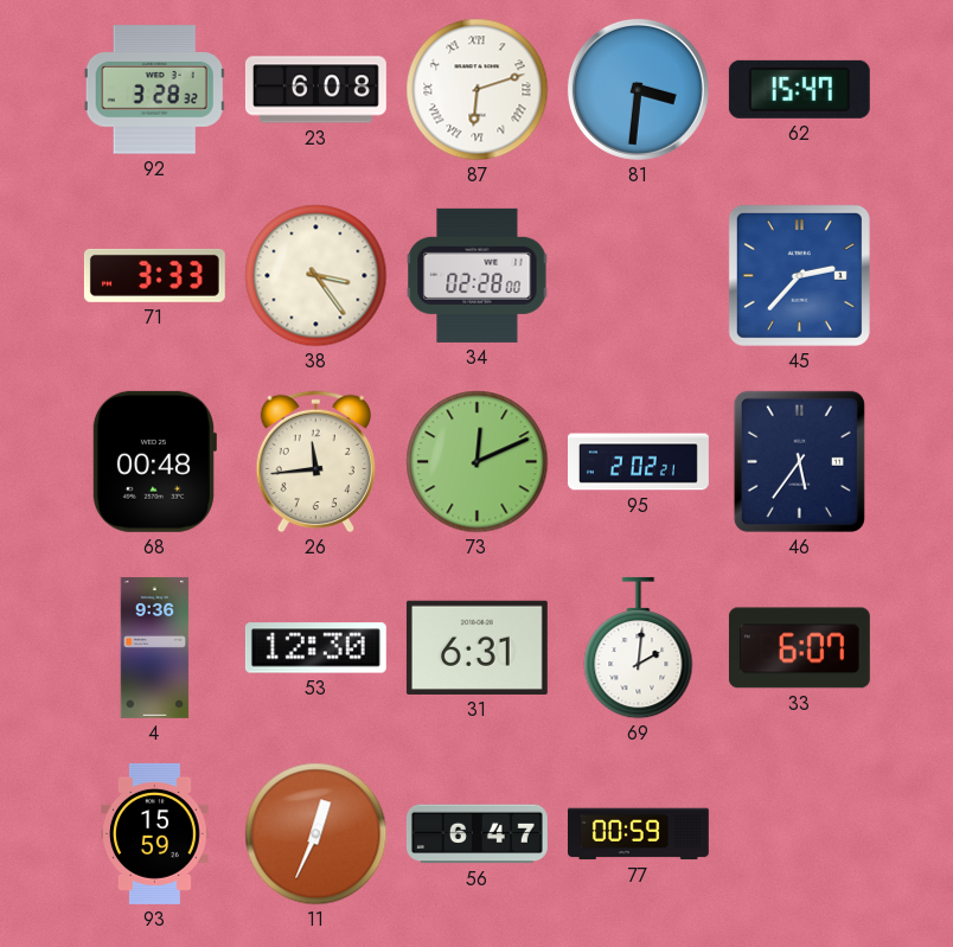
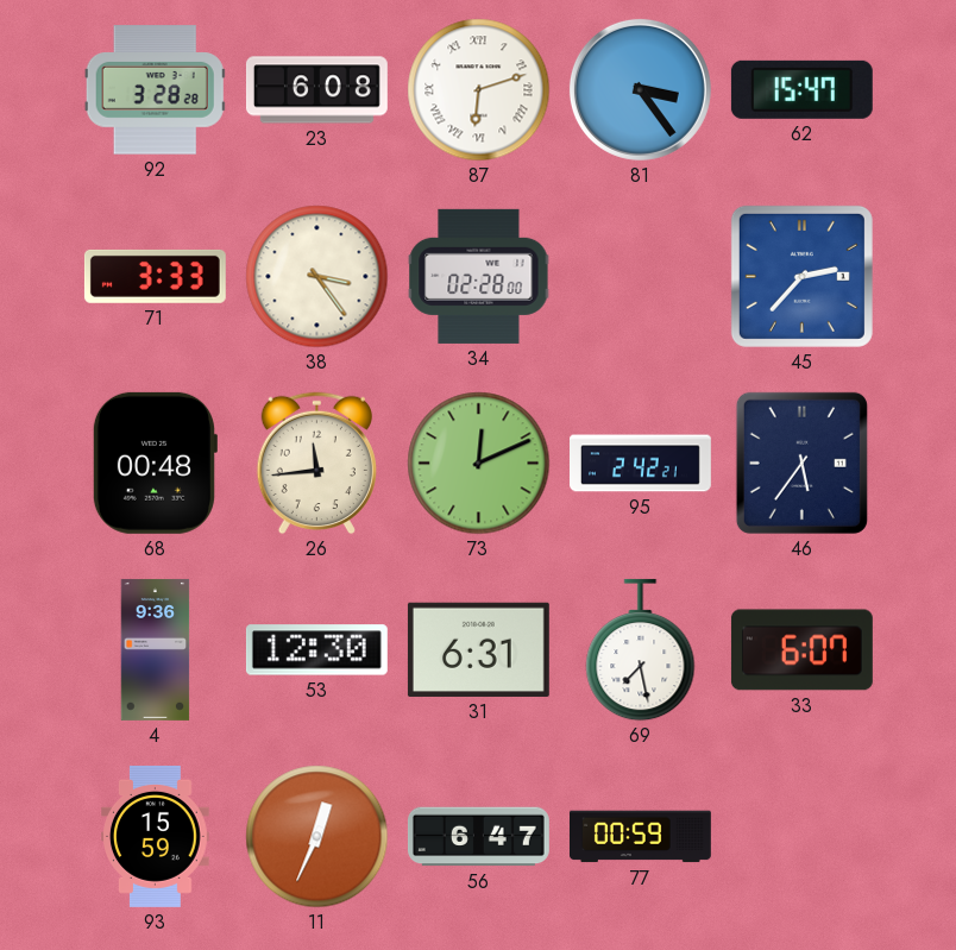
92: 3:28:32 -> 3:28:28
81: 3:31 -> 3:24
95: 2:02 -> 2:42
69: 2:01 -> 7:28
